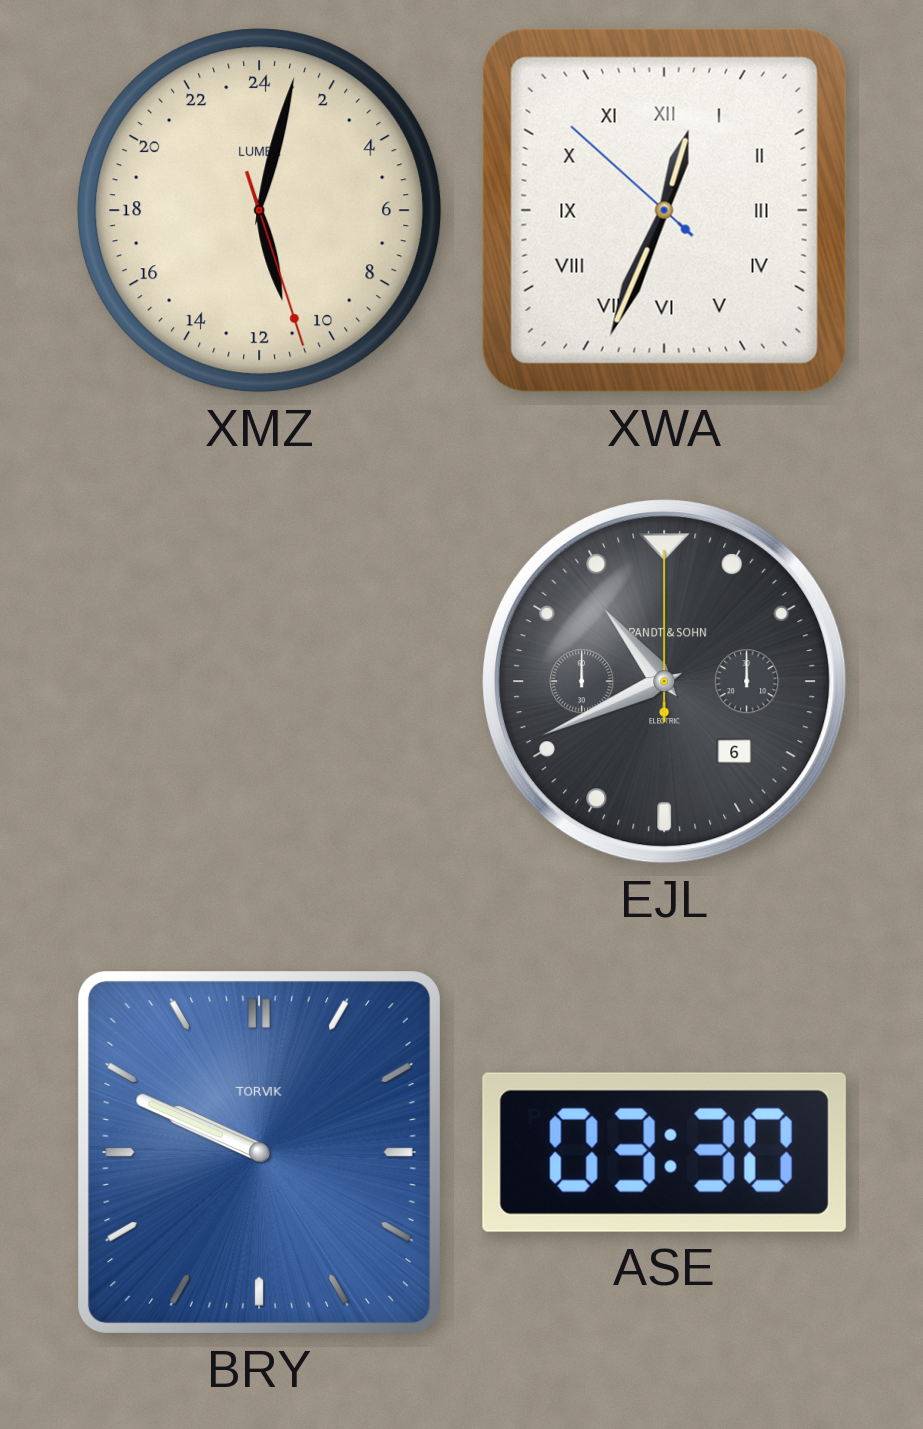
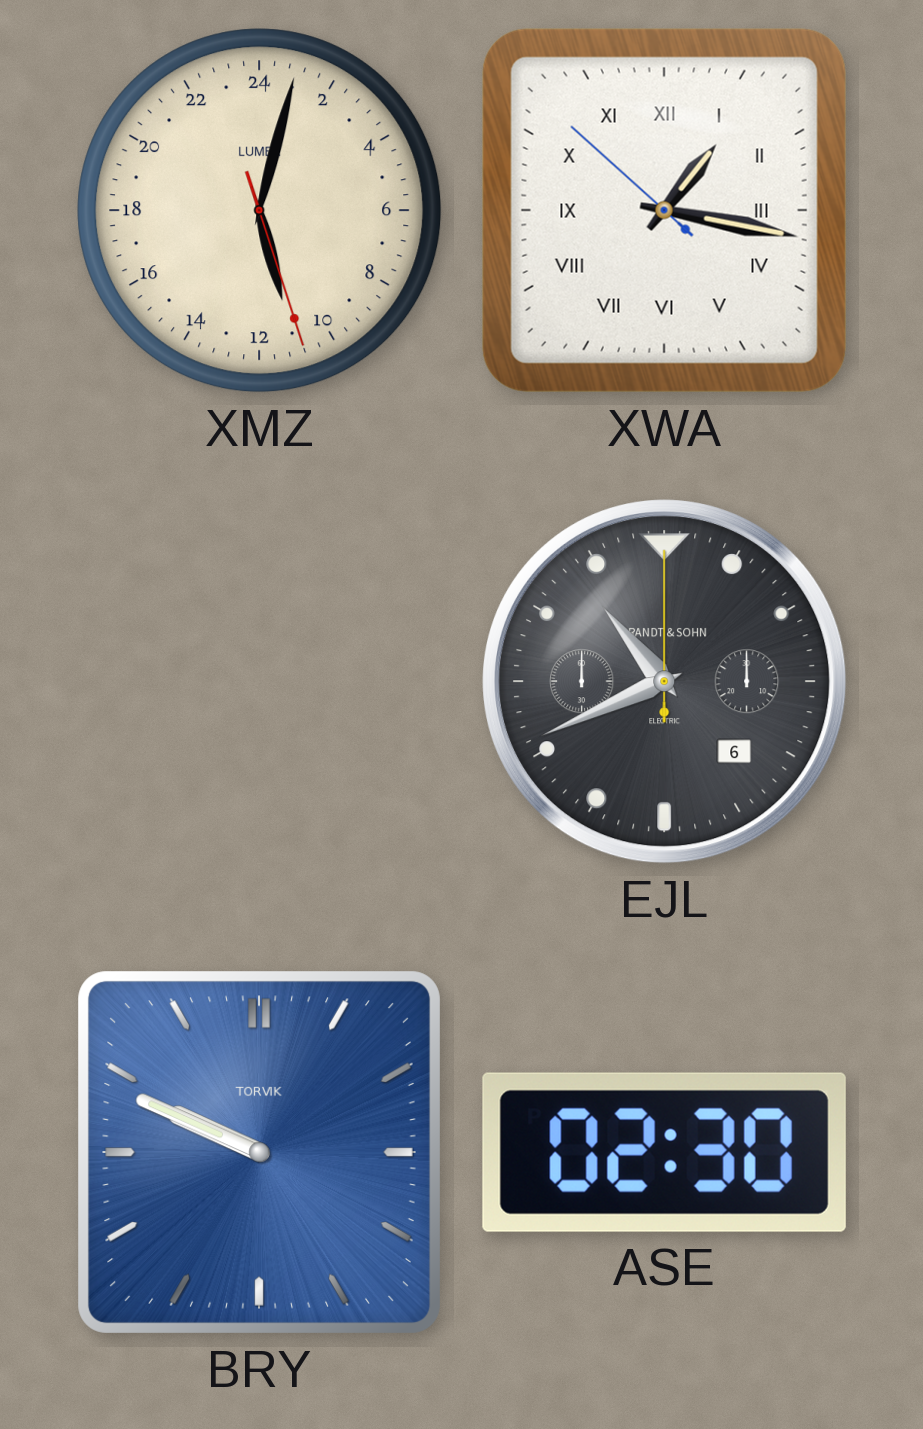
XWA: 12:33 -> 1:16
ASE: 03:30 -> 02:30
